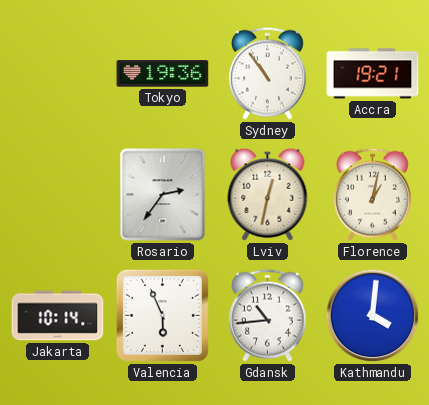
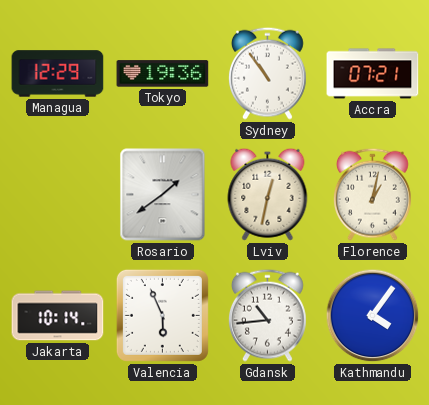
Managua: none -> 12:29
Accra: 19:21 -> 07:21
Rosario: 2:36 -> 1:39
Kathmandu: 4:01 -> 4:06
